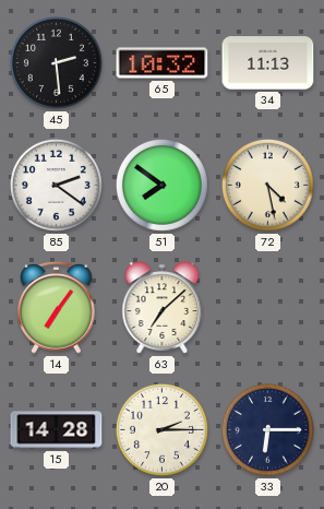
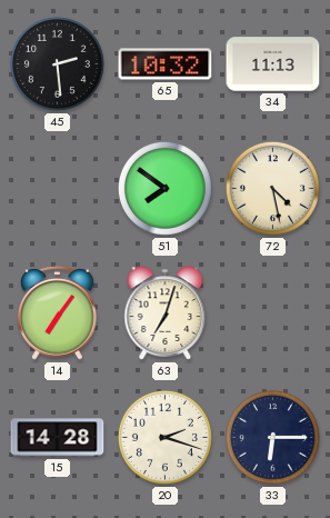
85: 2:21 -> none
63: 7:08 -> 7:03
20: 2:15 -> 2:18
